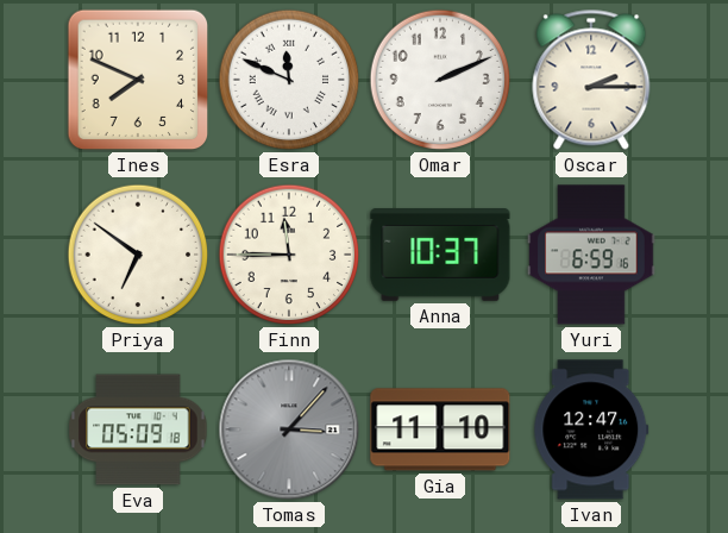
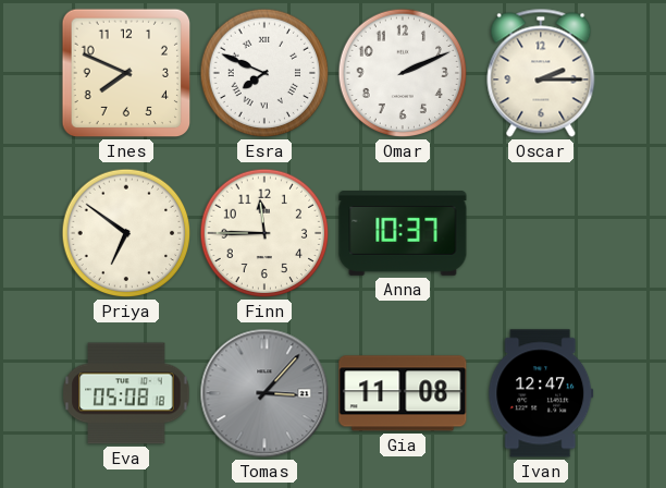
Esra: 11:49 -> 7:49
Yuri: 6:59 -> none
Eva: 05:09 -> 05:08
Gia: 11:10 -> 11:08
